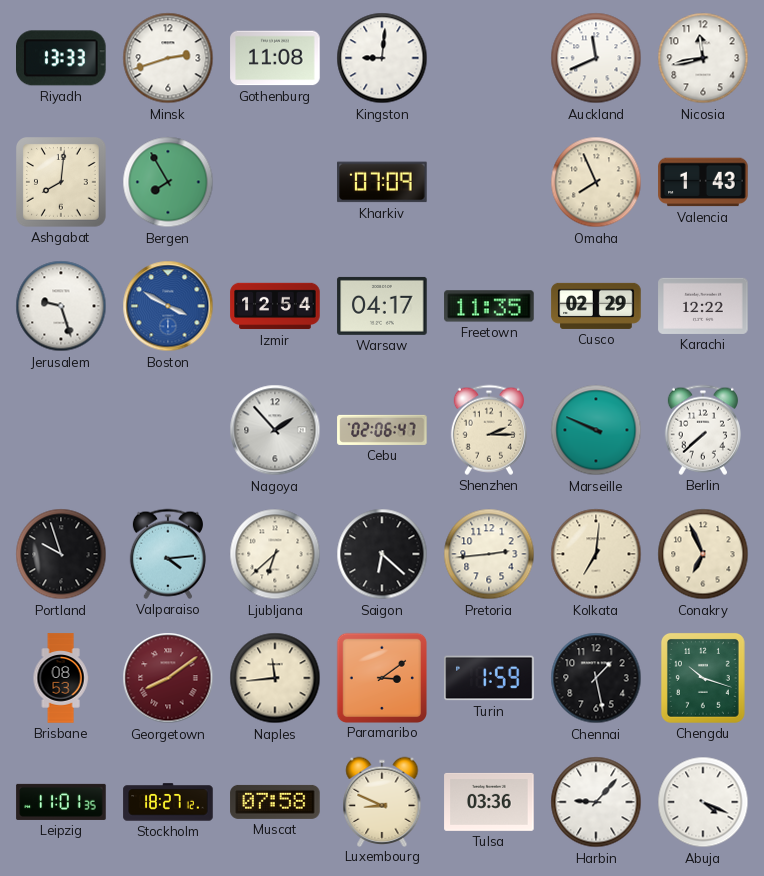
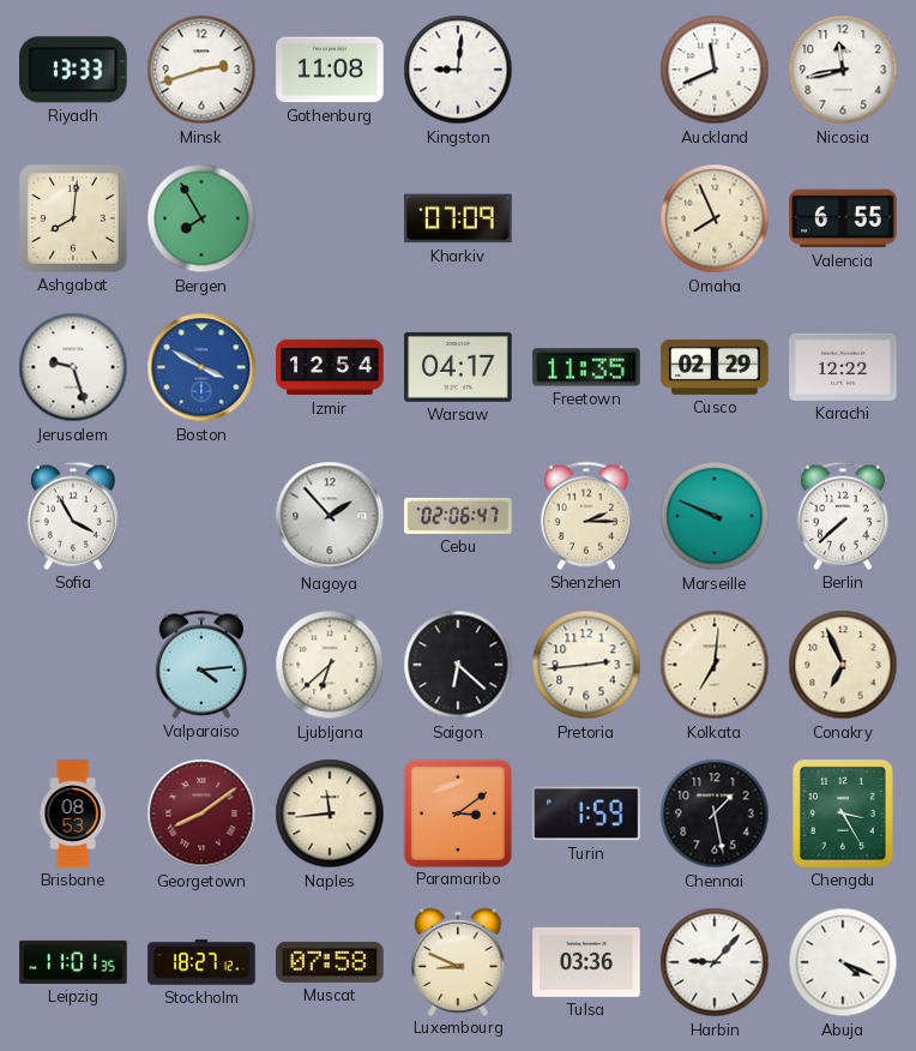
Valencia: 1:43 -> 6:55
Sofia: none -> 3:55
Portland: 9:57 -> none
Chengdu: 10:18 -> 3:25
